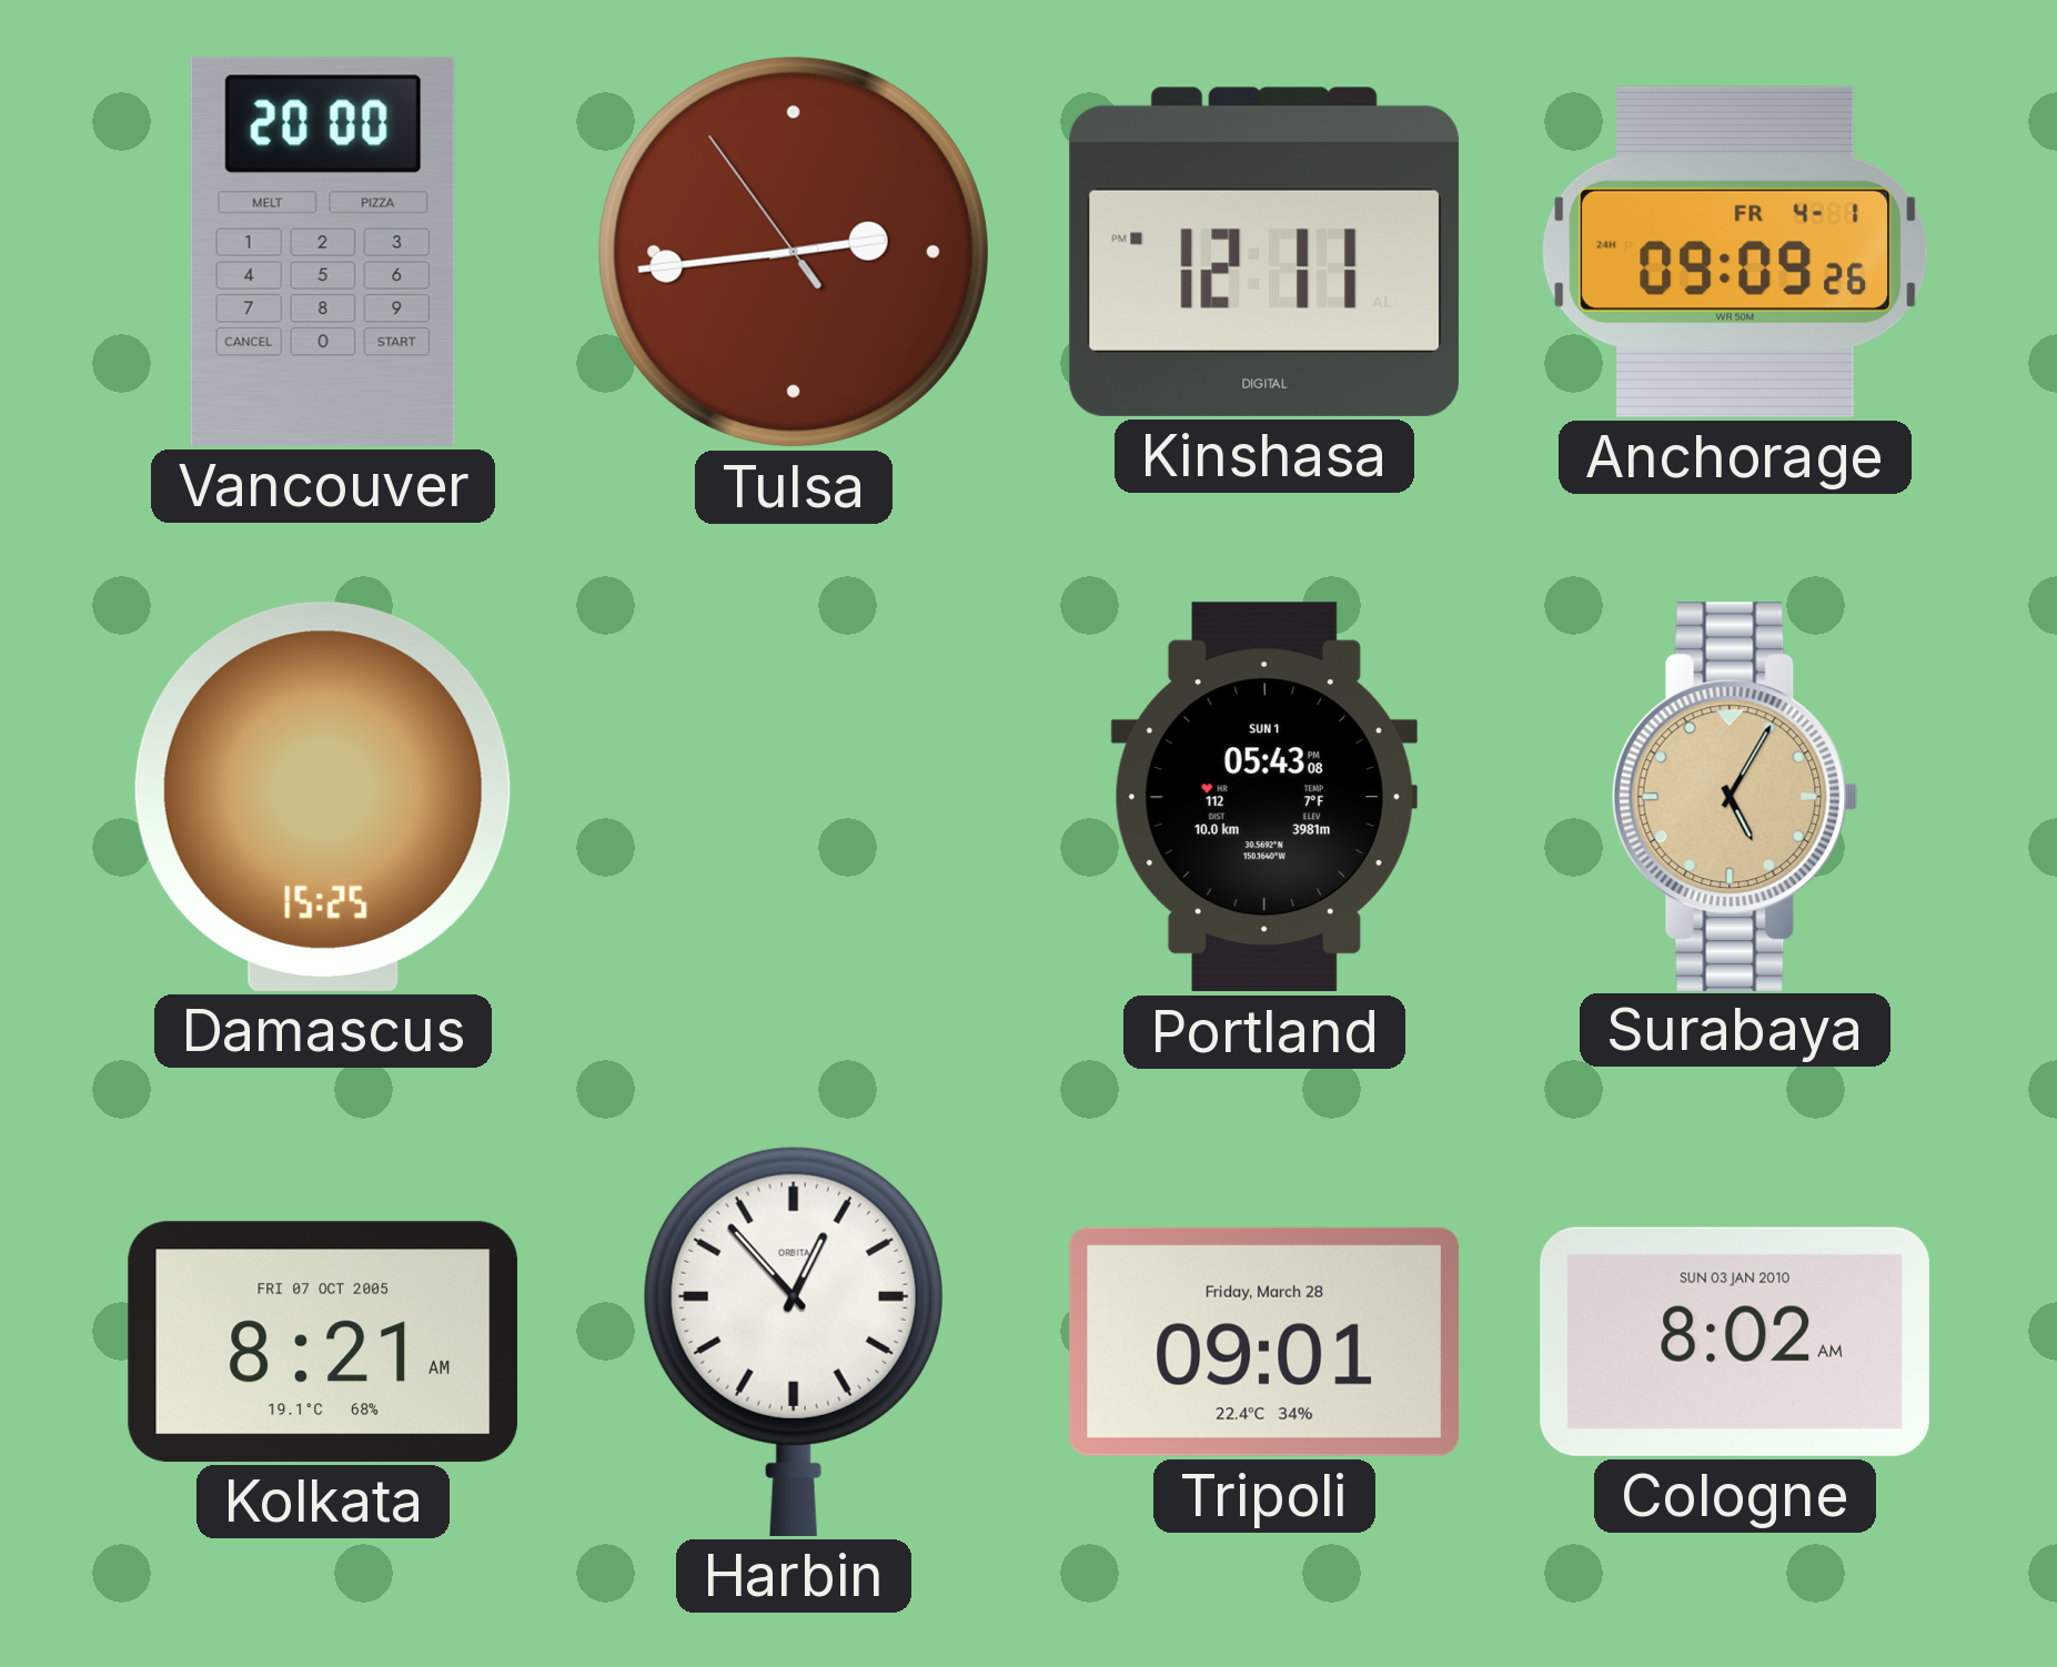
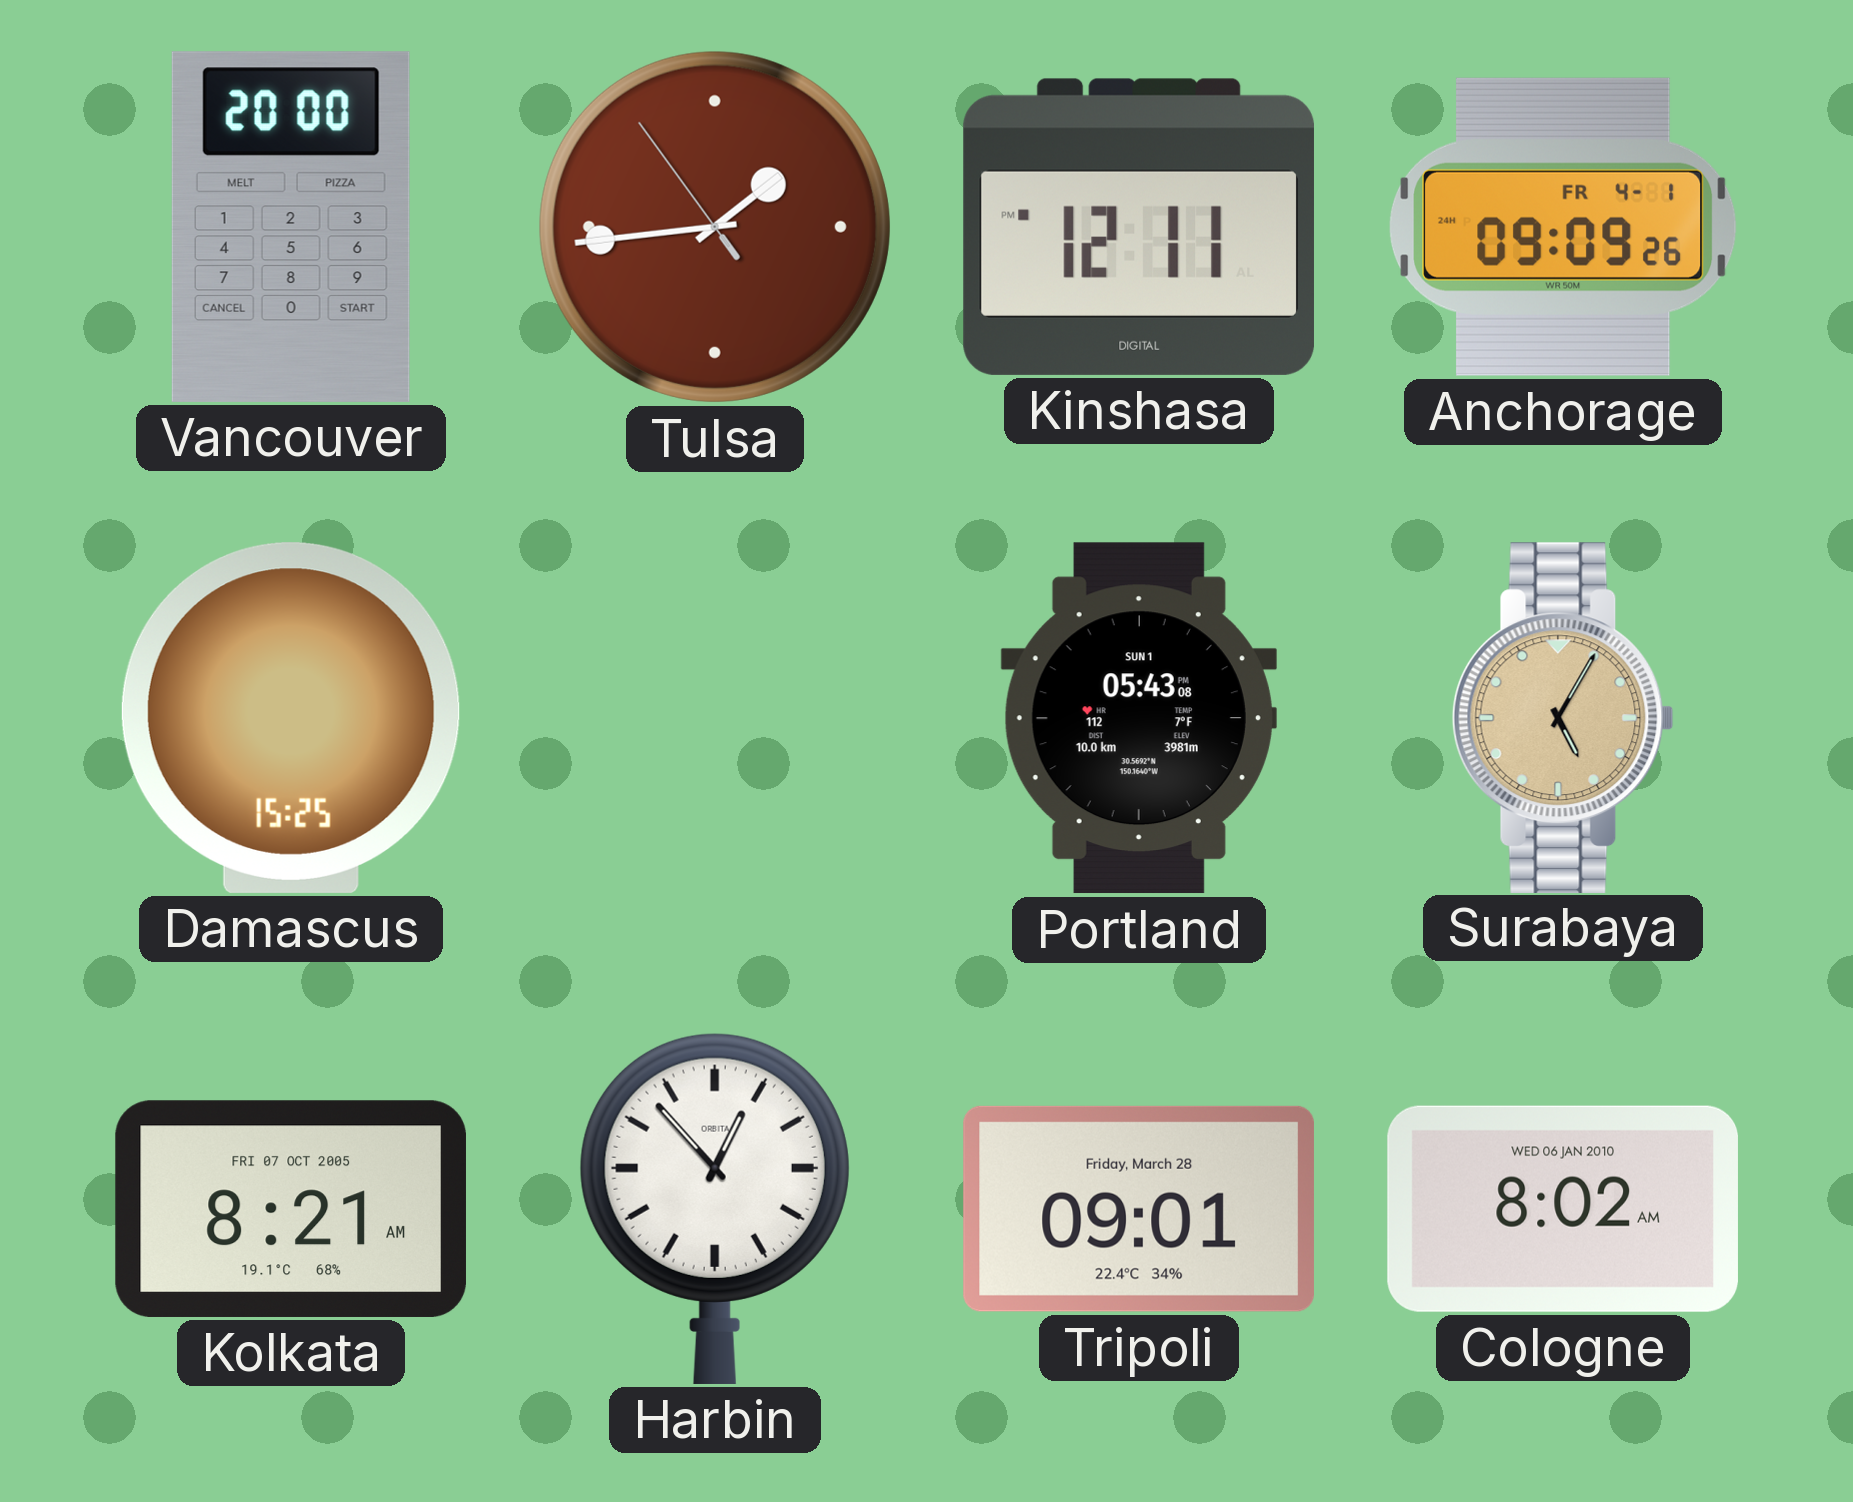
Tulsa: 2:43 -> 1:43
Cologne date: SUN 03 JAN 2010 -> WED 06 JAN 2010
